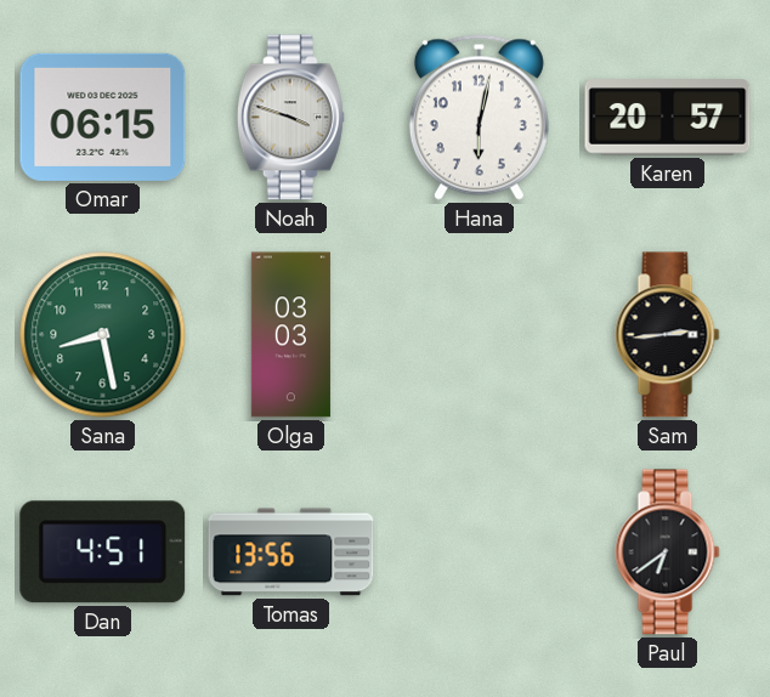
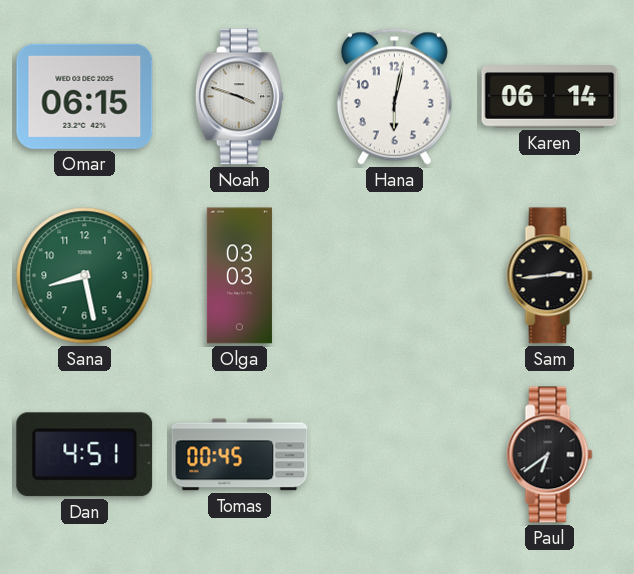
Karen: 20:57 -> 06:14
Tomas: 13:56 -> 00:45
